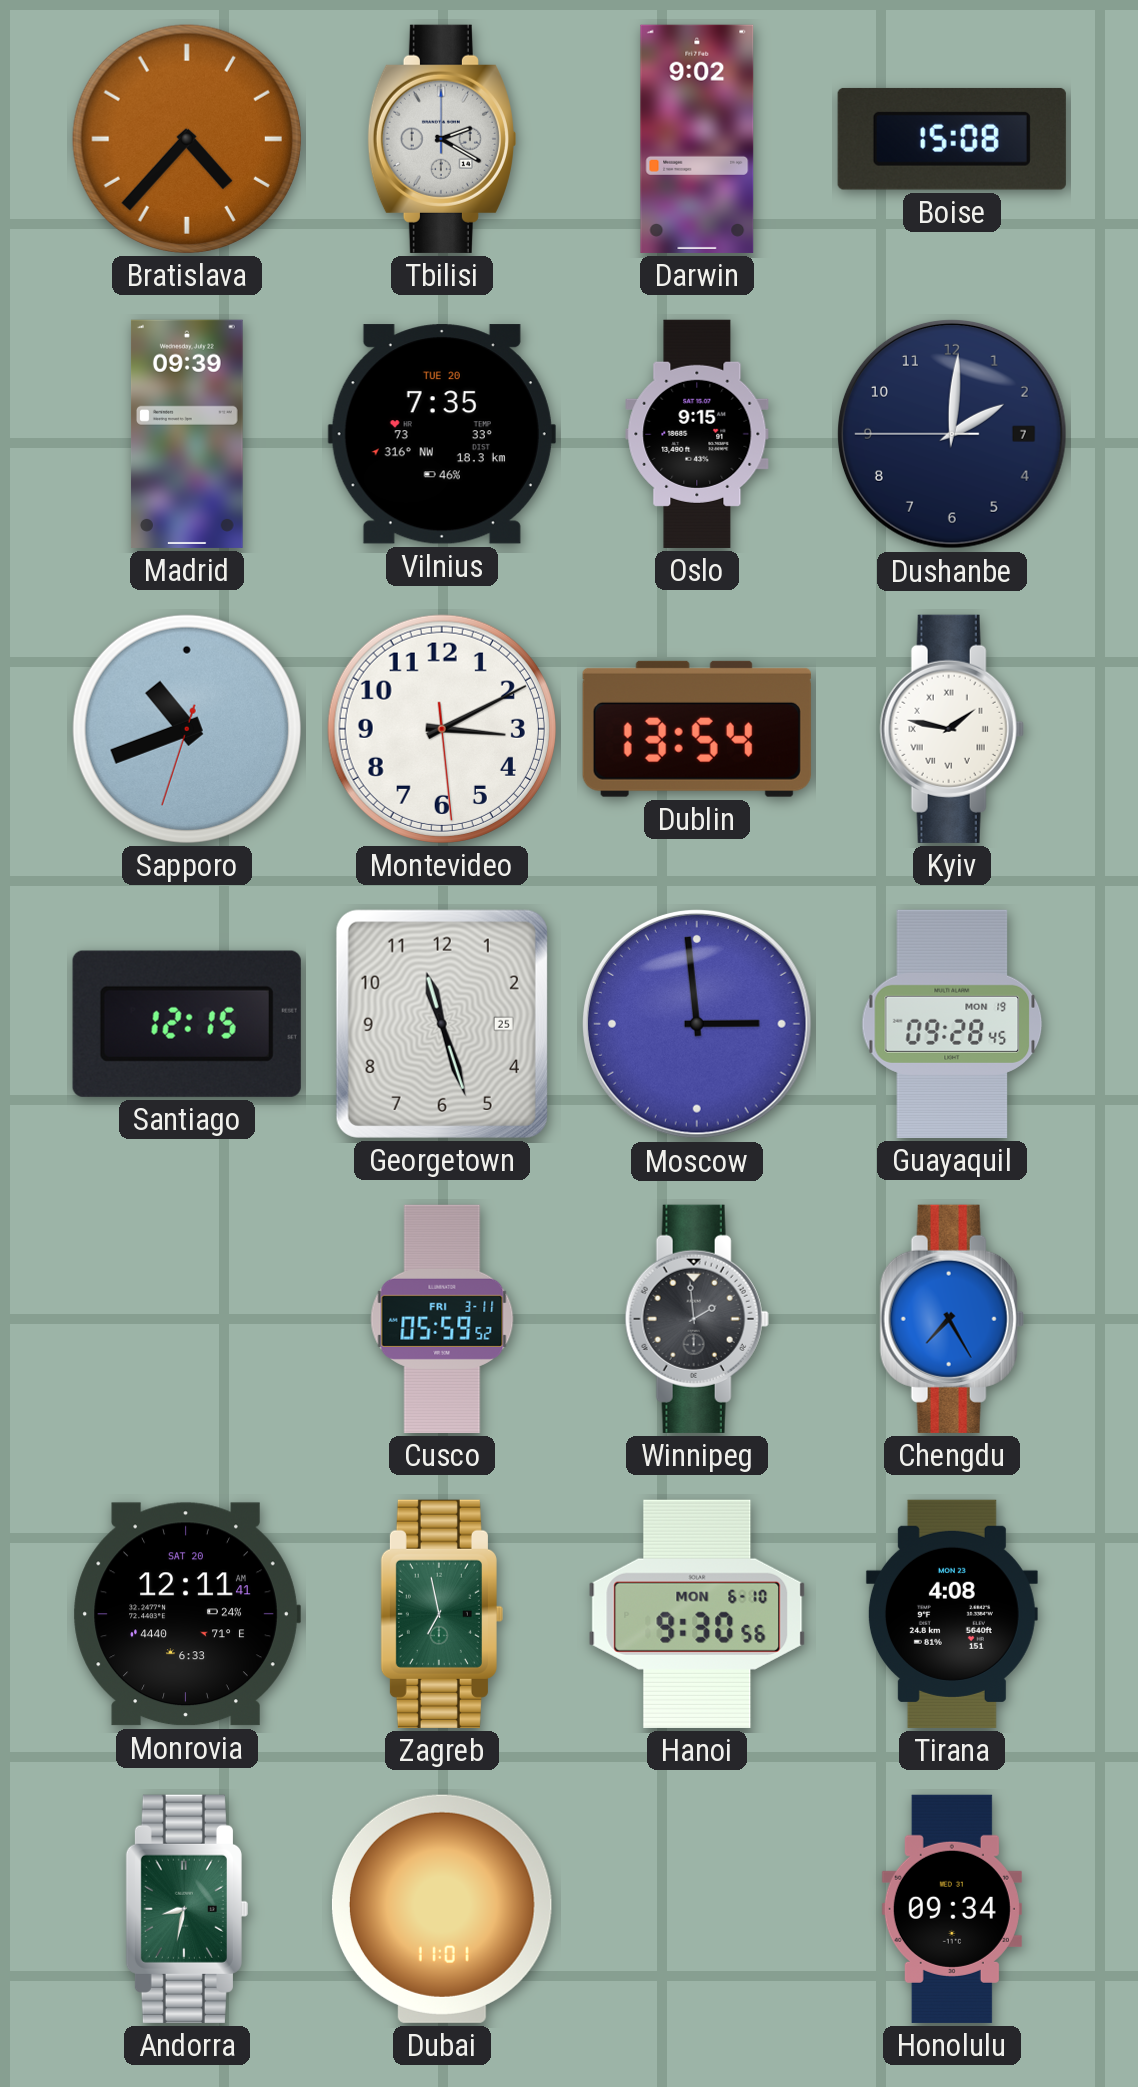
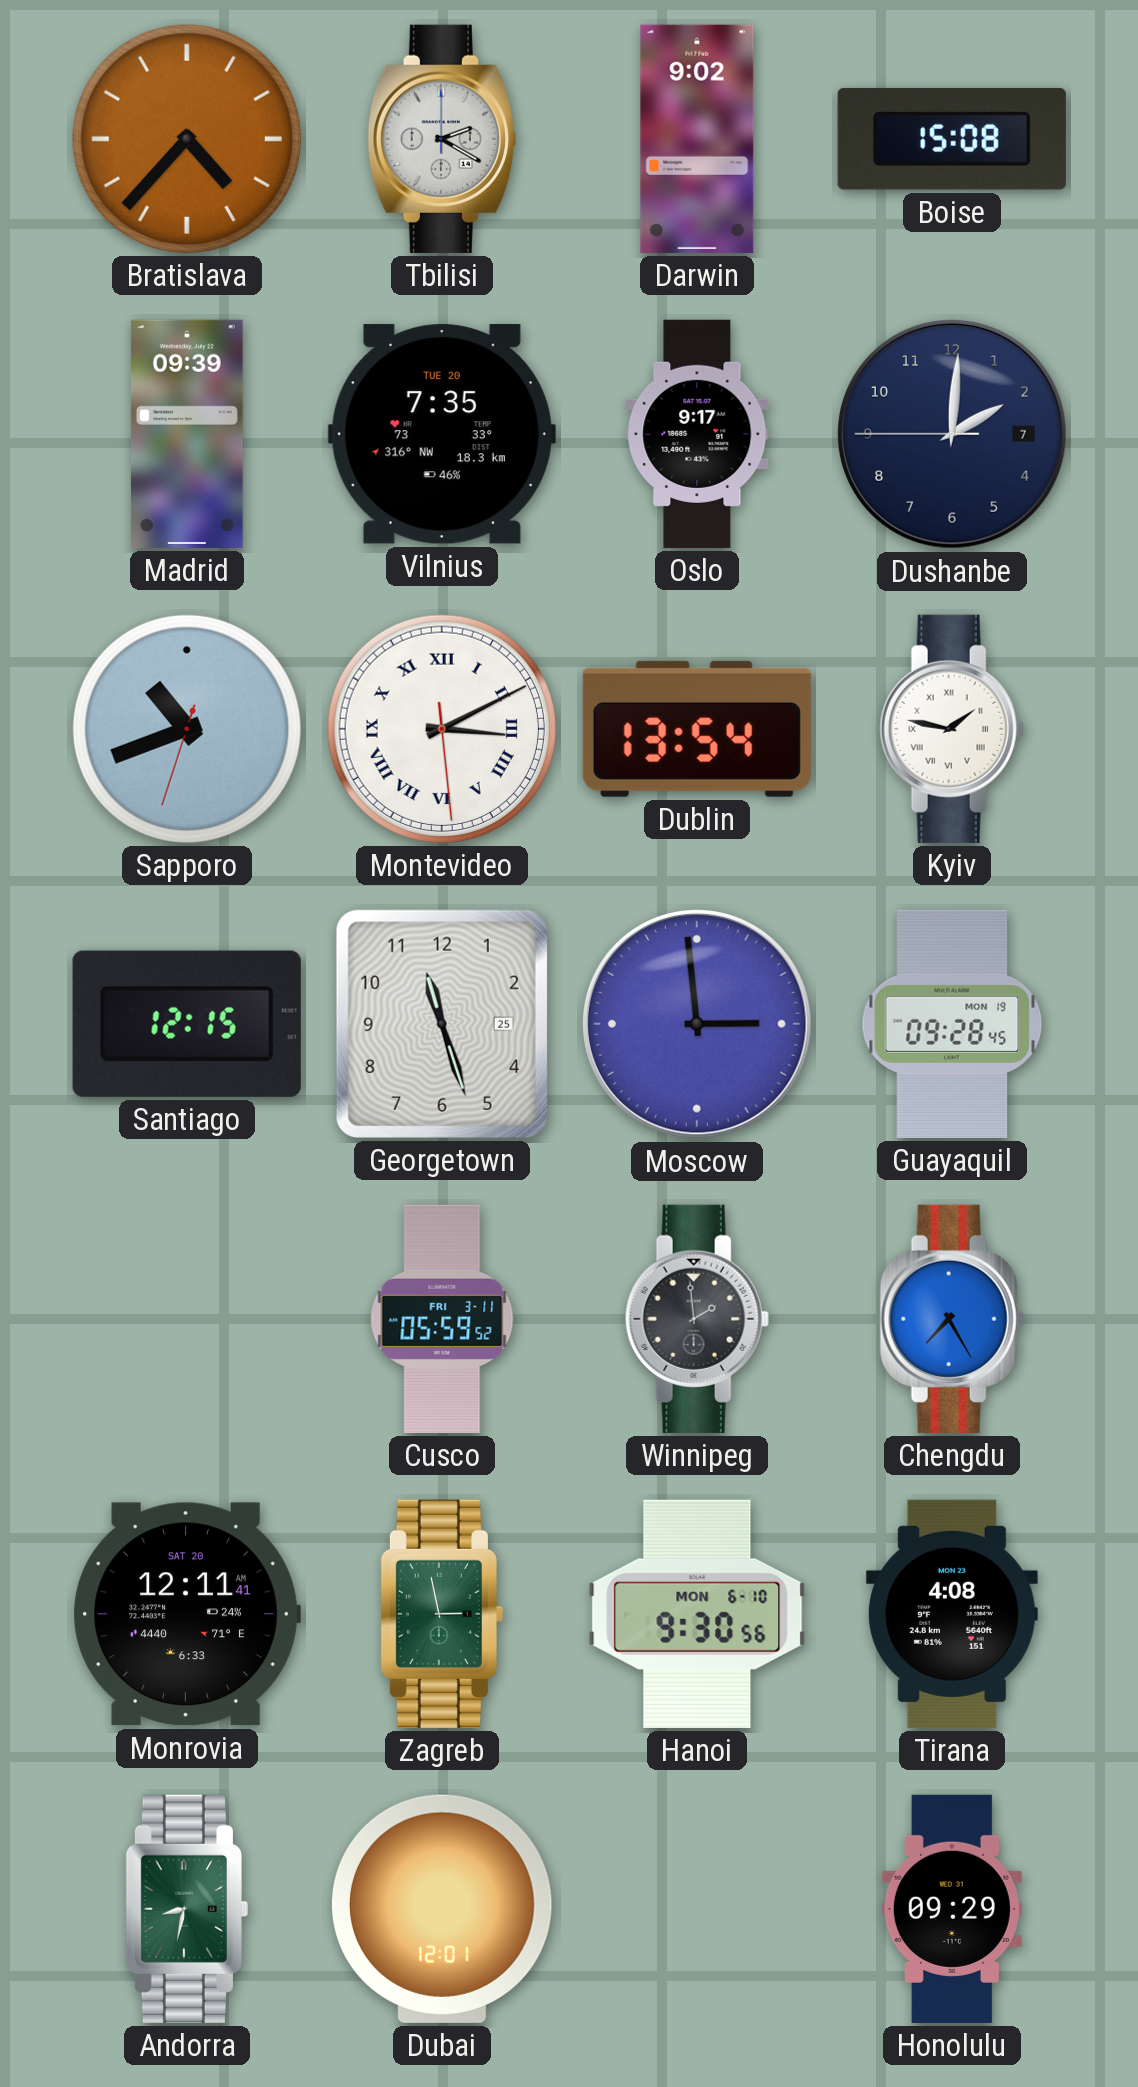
Oslo: 9:15 -> 9:17
Montevideo numerals: Arabic -> Roman
Zagreb: 6:58 -> 2:58
Dubai: 11:01 -> 12:01
Honolulu: 09:34 -> 09:29
